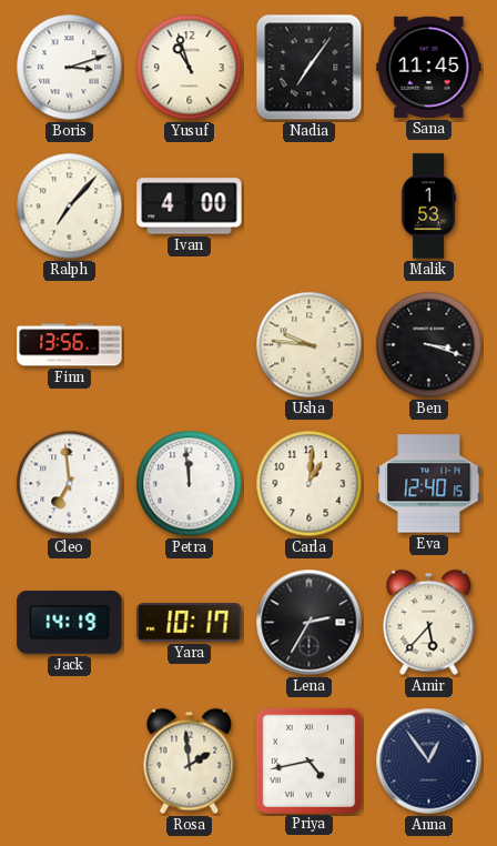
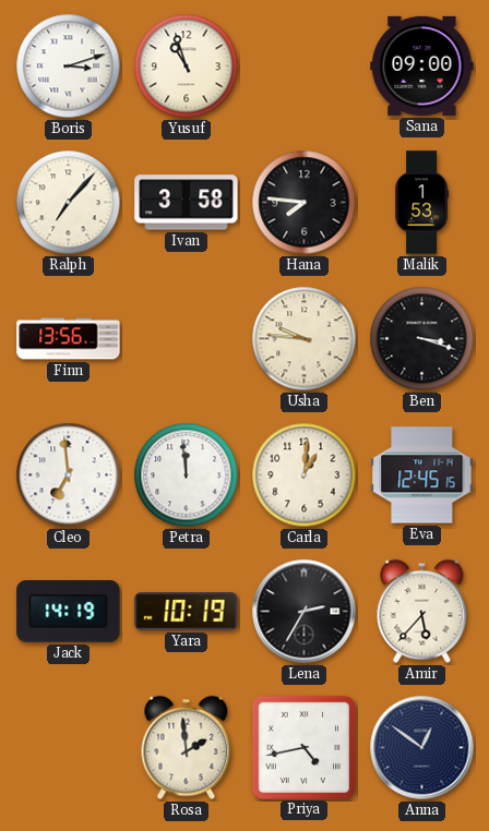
Nadia: 7:06 -> none
Sana: 11:45 -> 09:00
Ivan: 4:00 -> 3:58
Hana: none -> 7:46
Eva: 12:40 -> 12:45
Yara: 10:17 -> 10:19
Anna: 12:54 -> 12:51
